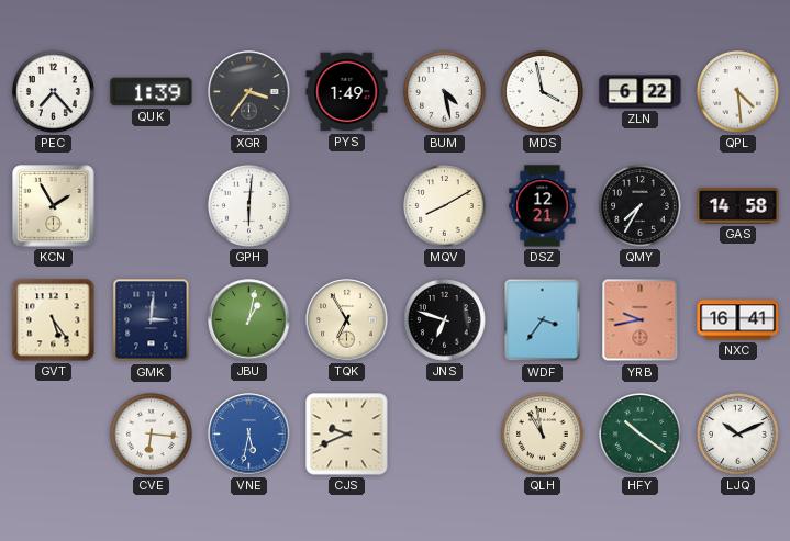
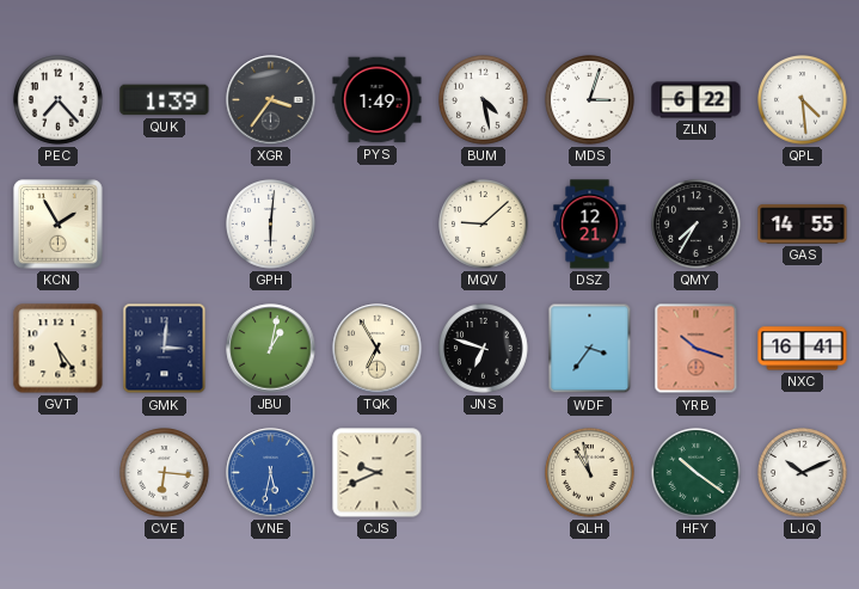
MDS: 3:58 -> 3:03
MQV: 8:10 -> 9:08
GAS: 14:58 -> 14:55
YRB: 9:43 -> 10:18
